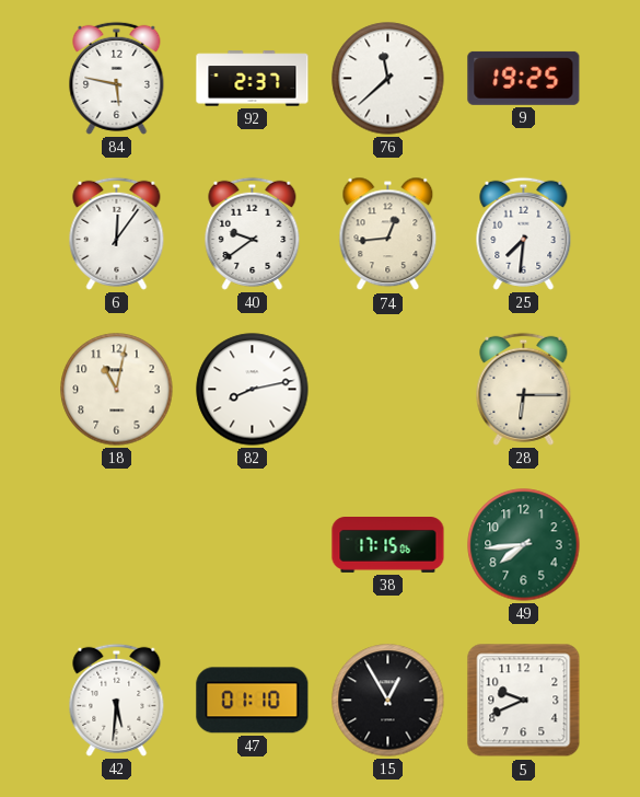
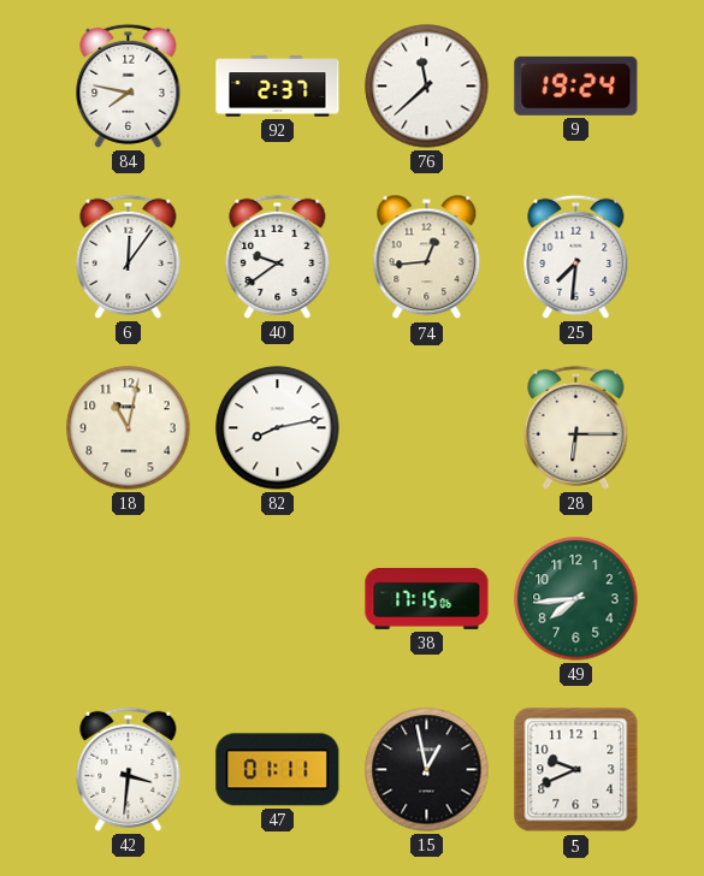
84: 5:47 -> 7:47
9: 19:25 -> 19:24
42: 5:31 -> 3:31
47: 01:10 -> 01:11
15: 12:55 -> 12:58
